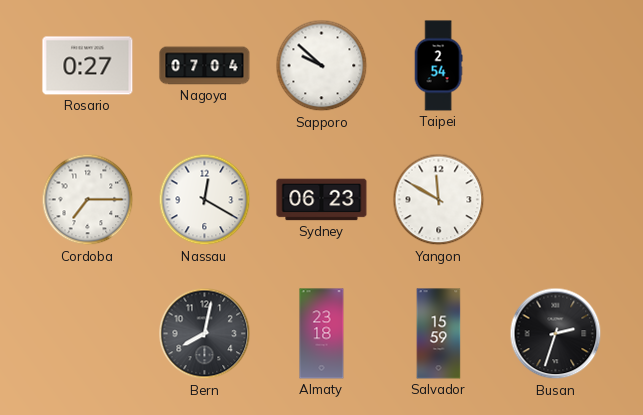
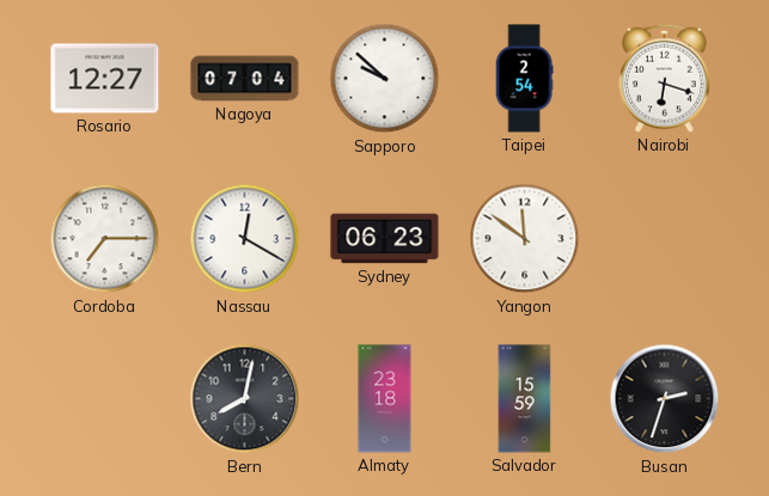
Rosario: 0:27 -> 12:27
Nairobi: none -> 6:18
Yangon: 11:50 -> 11:51
